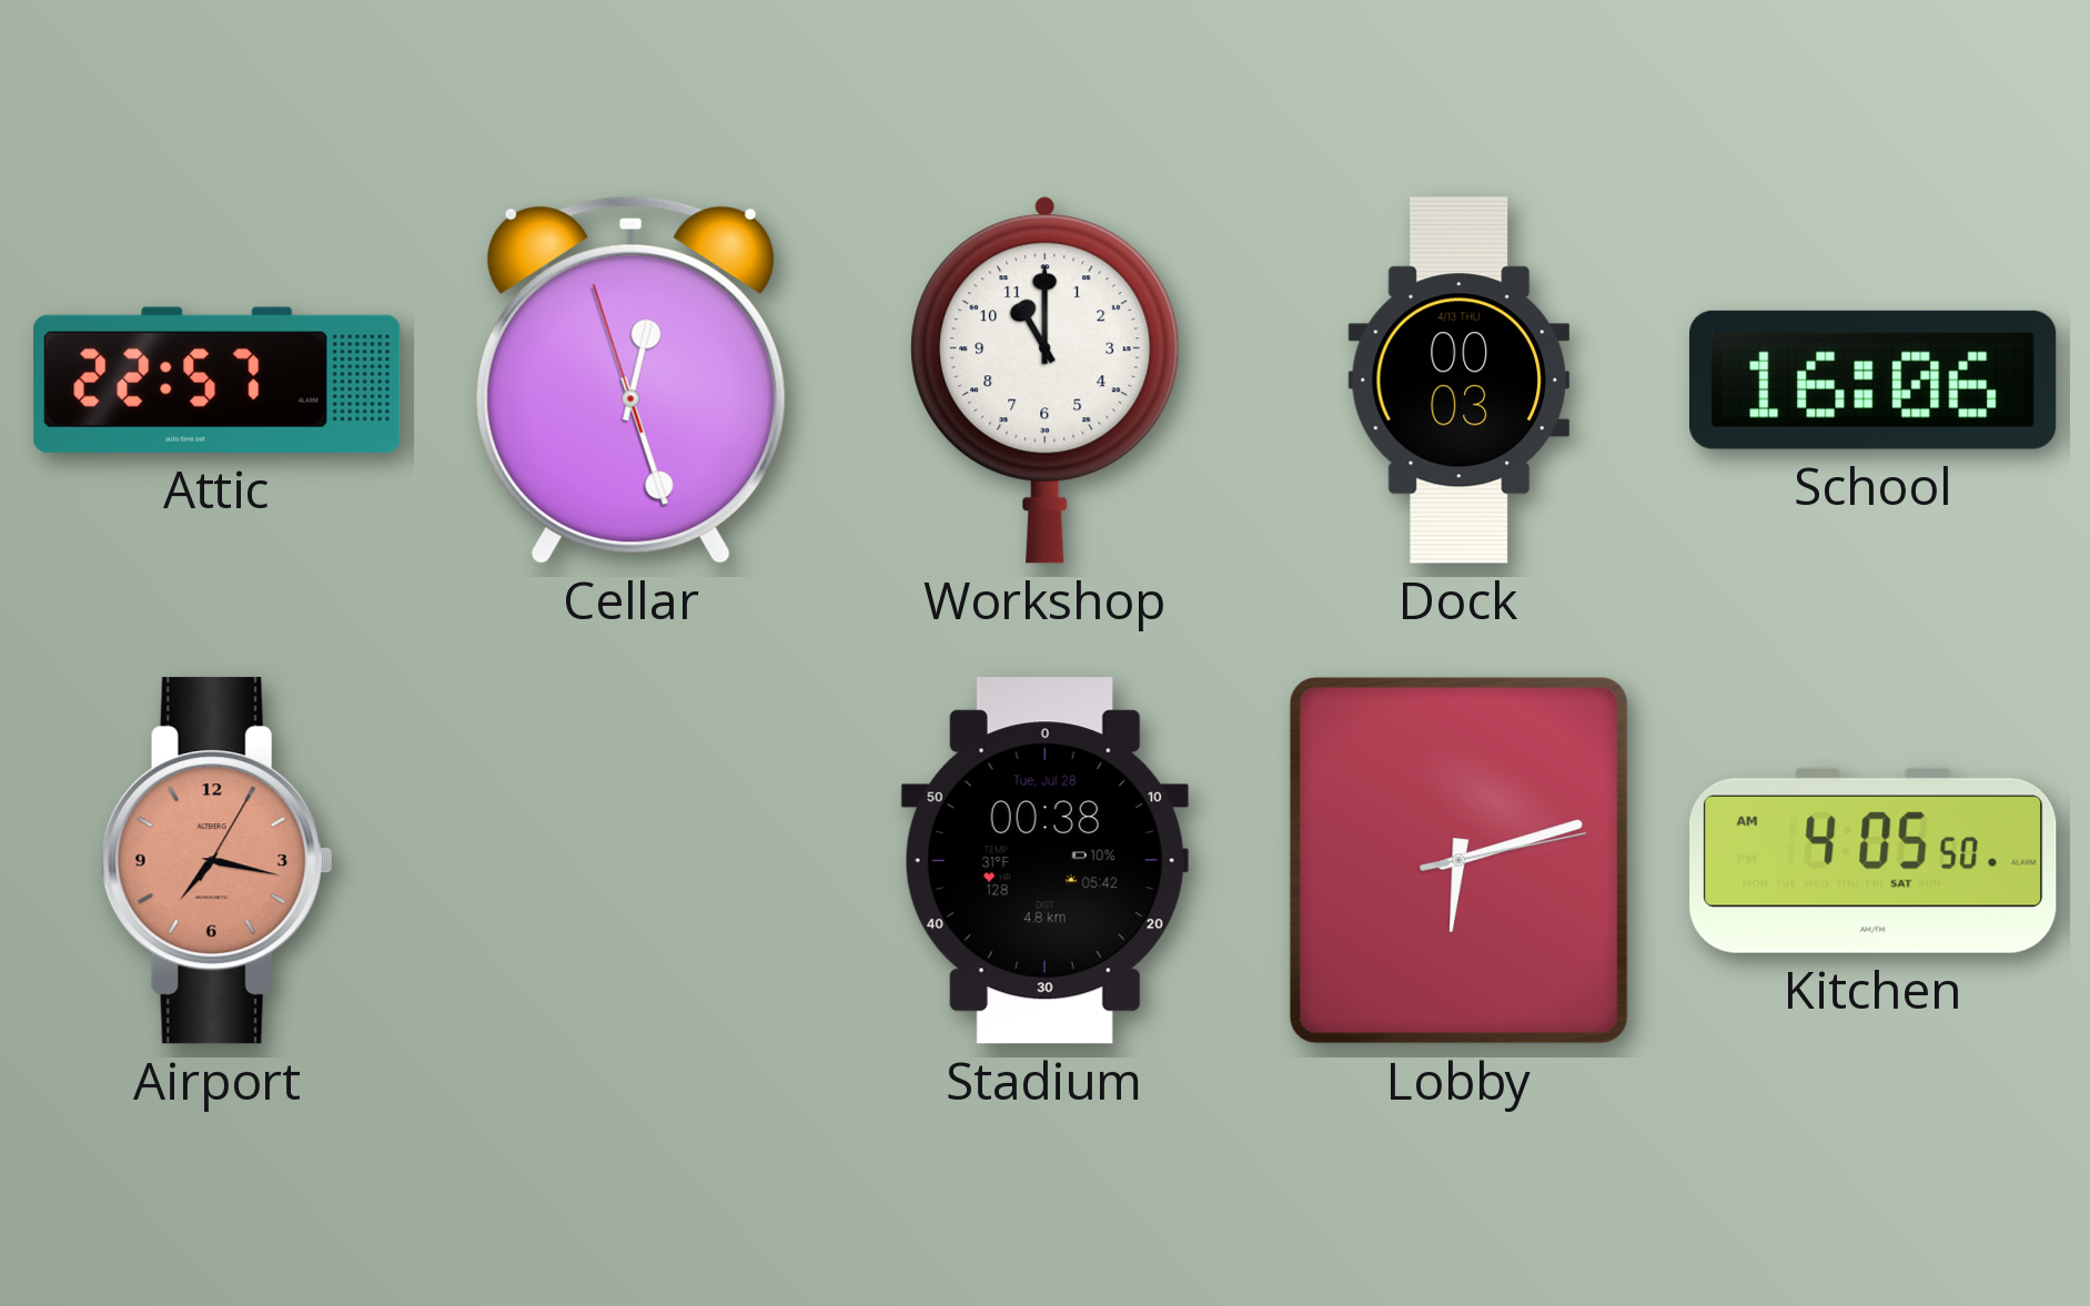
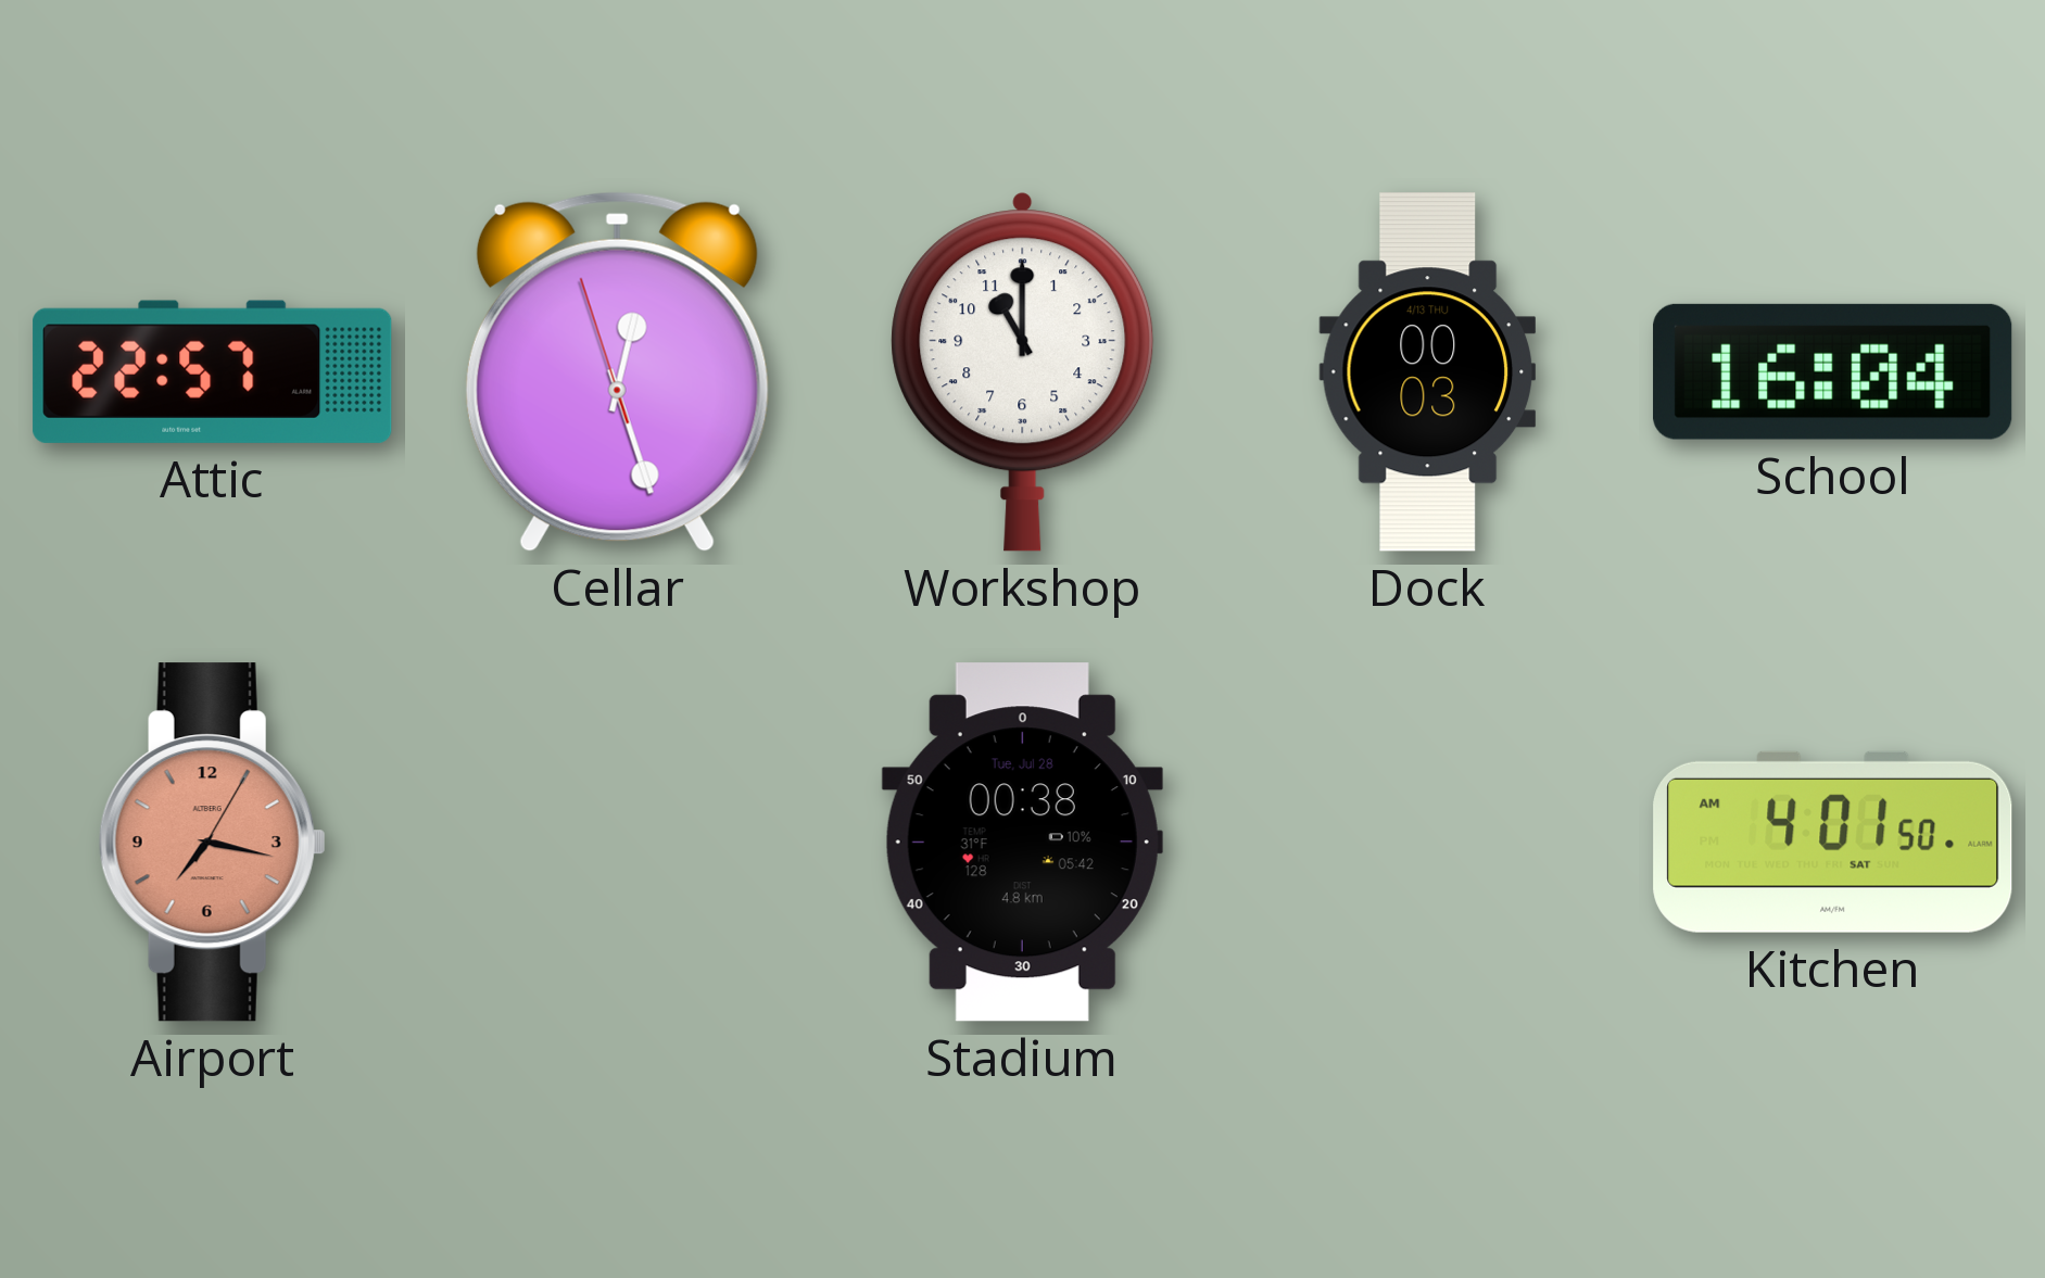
School: 16:06 -> 16:04
Lobby: 6:12 -> none
Kitchen: 4:05 -> 4:01
